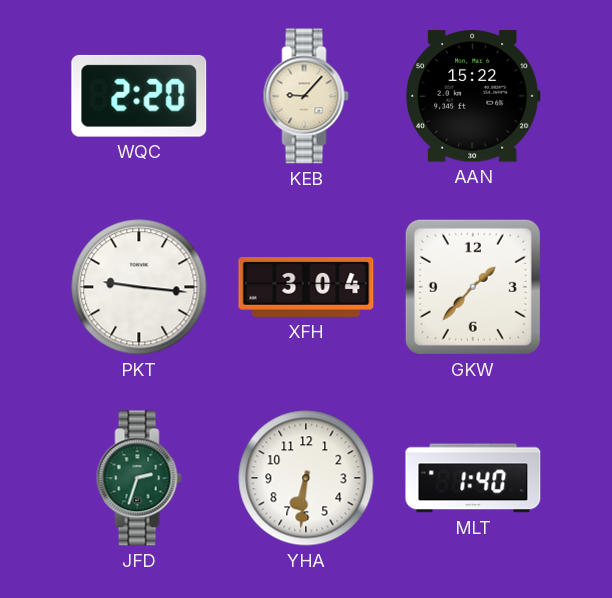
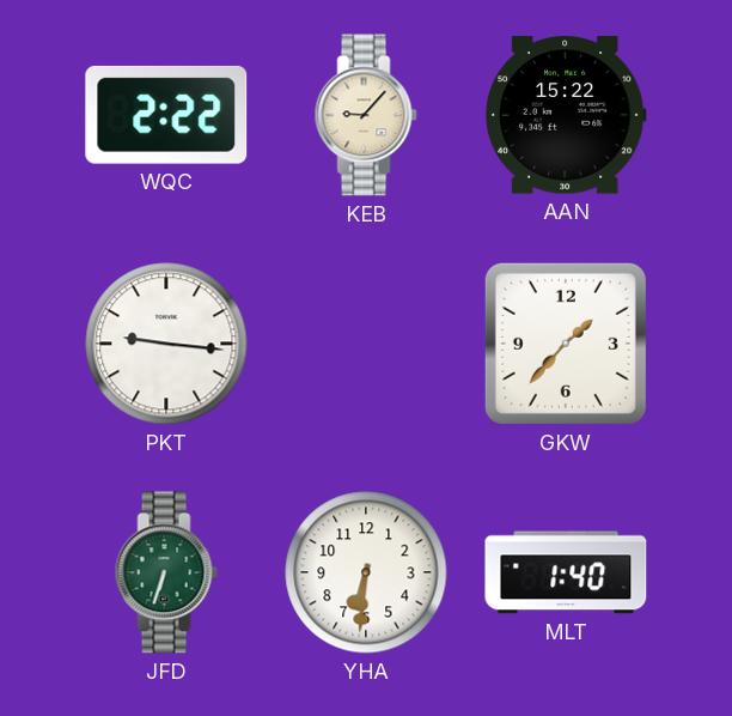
WQC: 2:20 -> 2:22
XFH: 3:04 -> none
JFD: 2:33 -> 6:33
